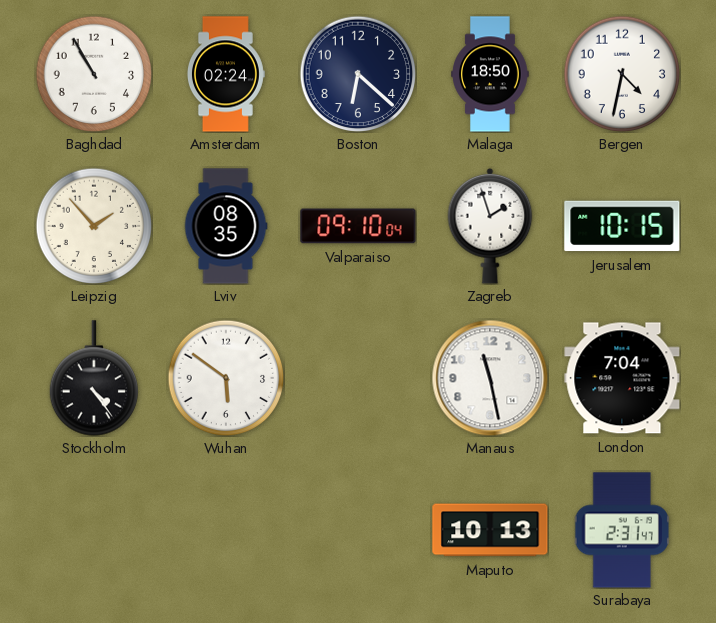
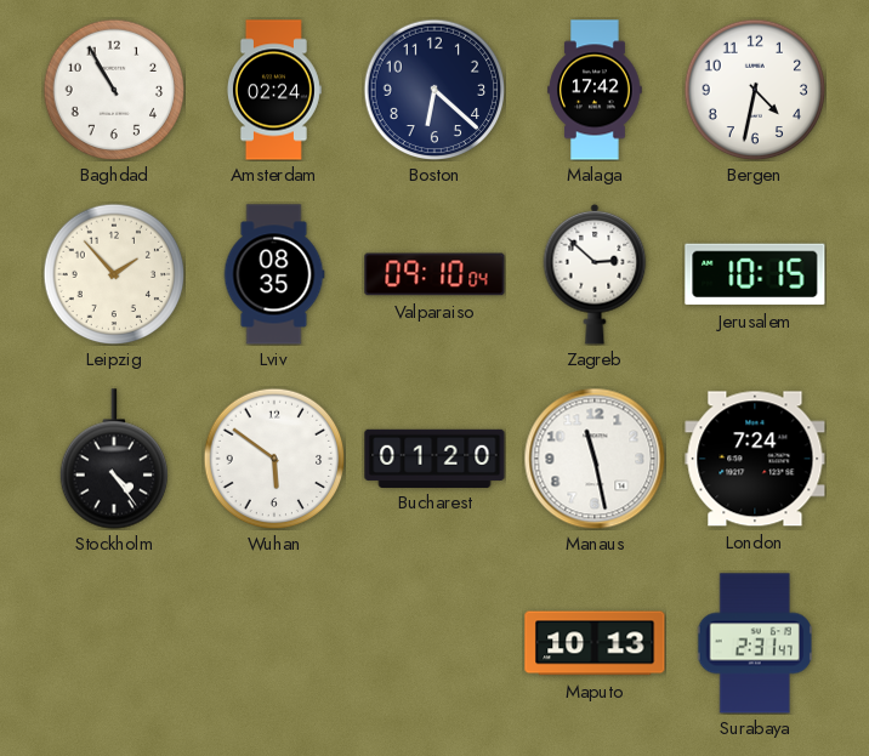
Malaga: 18:50 -> 17:42
Zagreb: 1:57 -> 2:52
Bucharest: none -> 01:20
London: 7:04 -> 7:24
